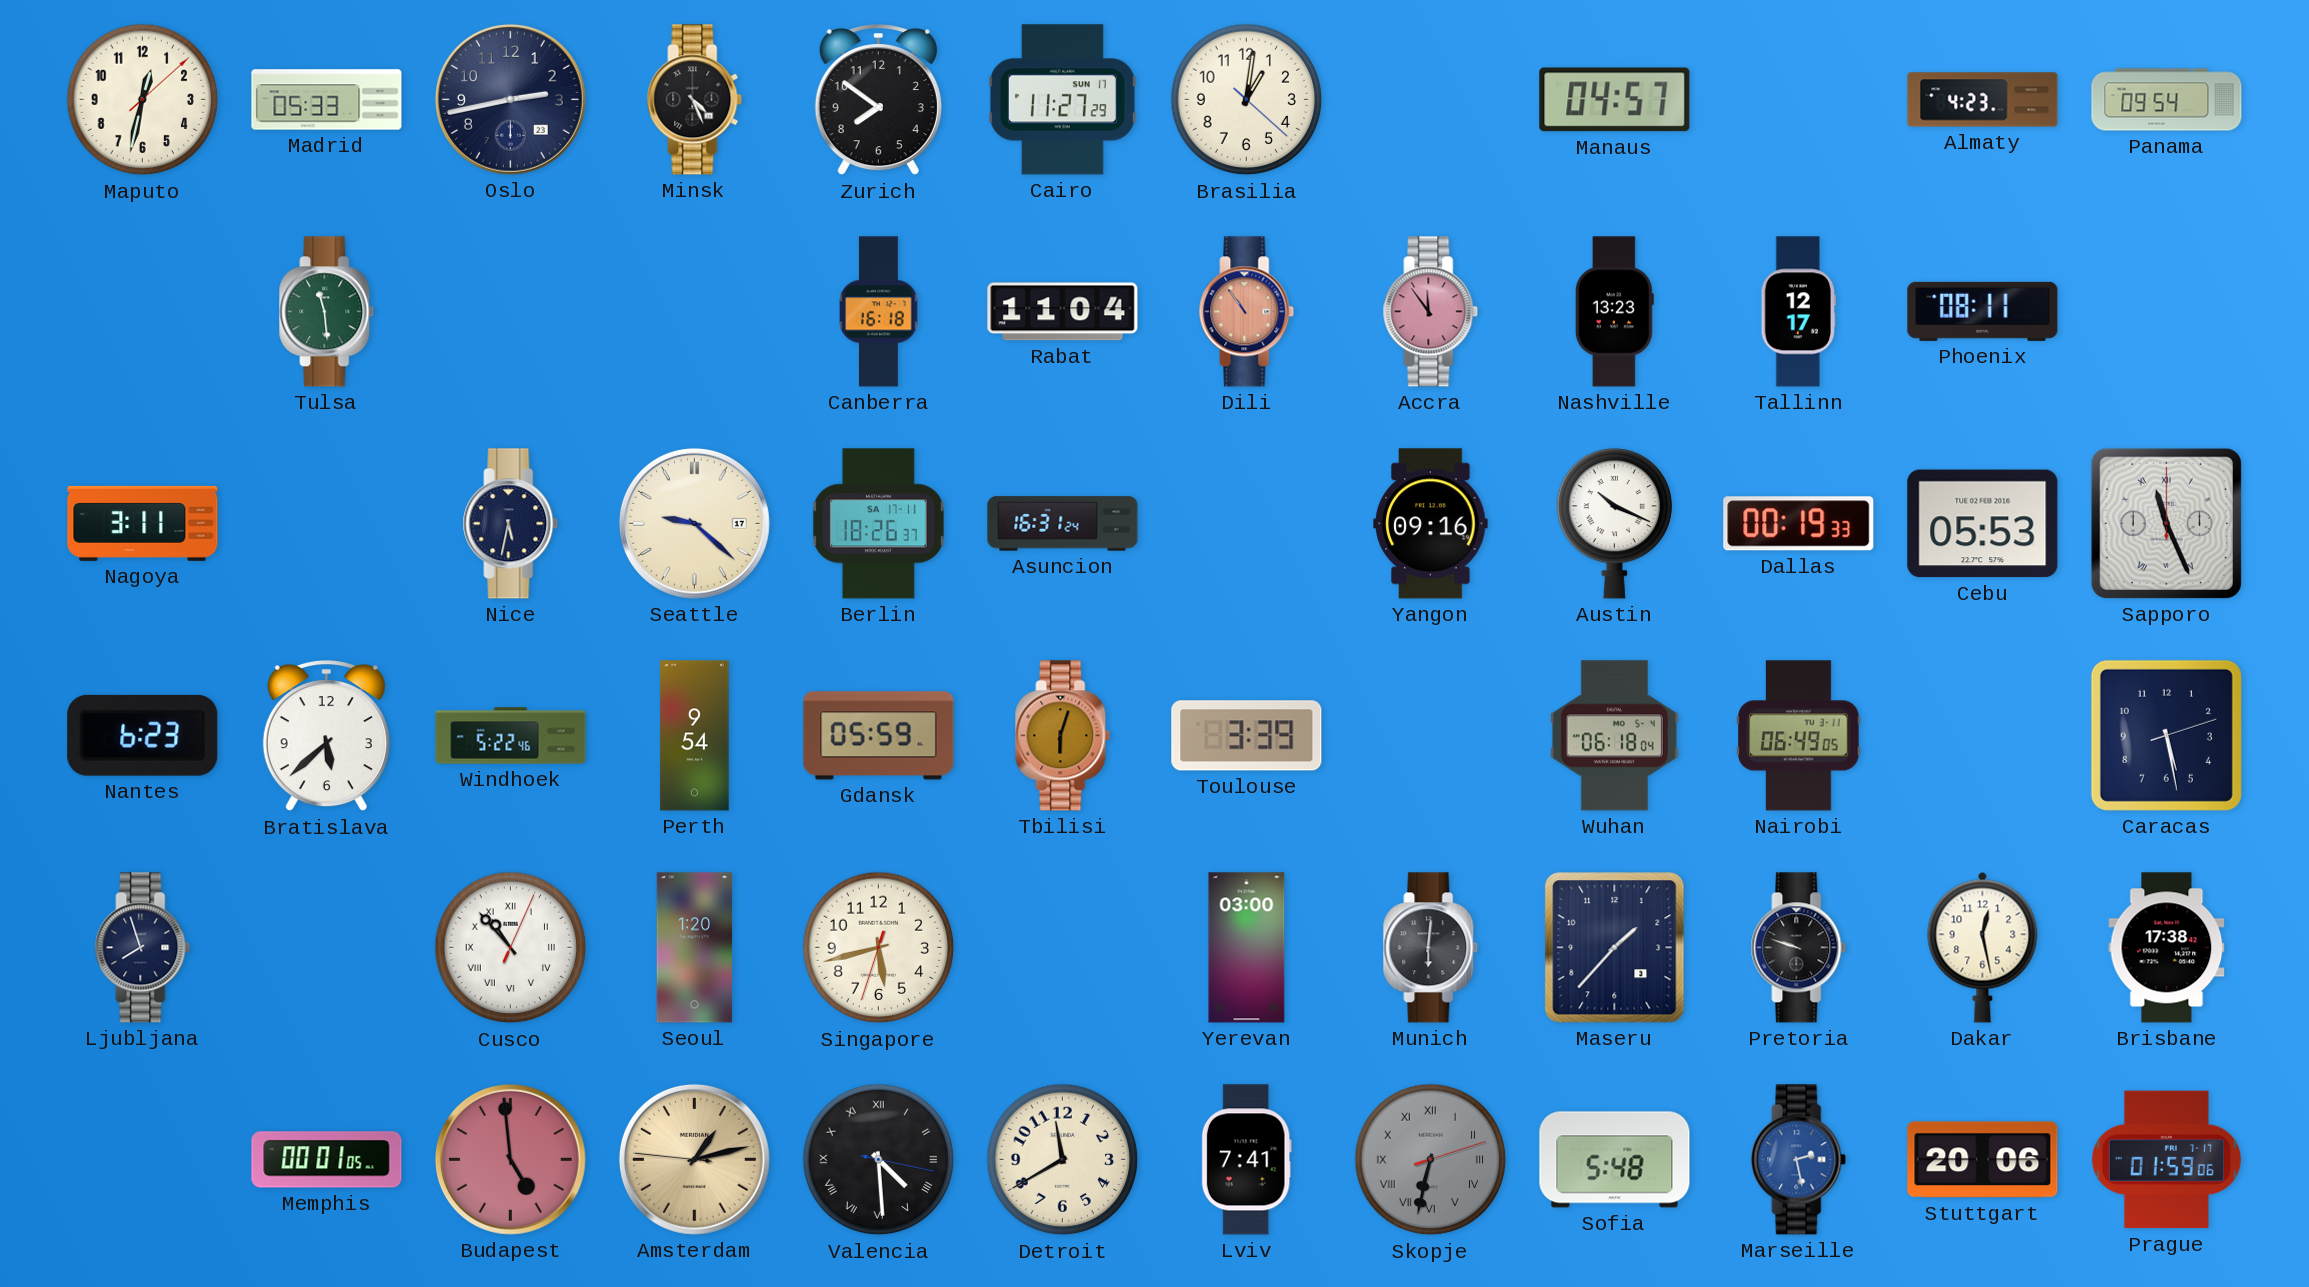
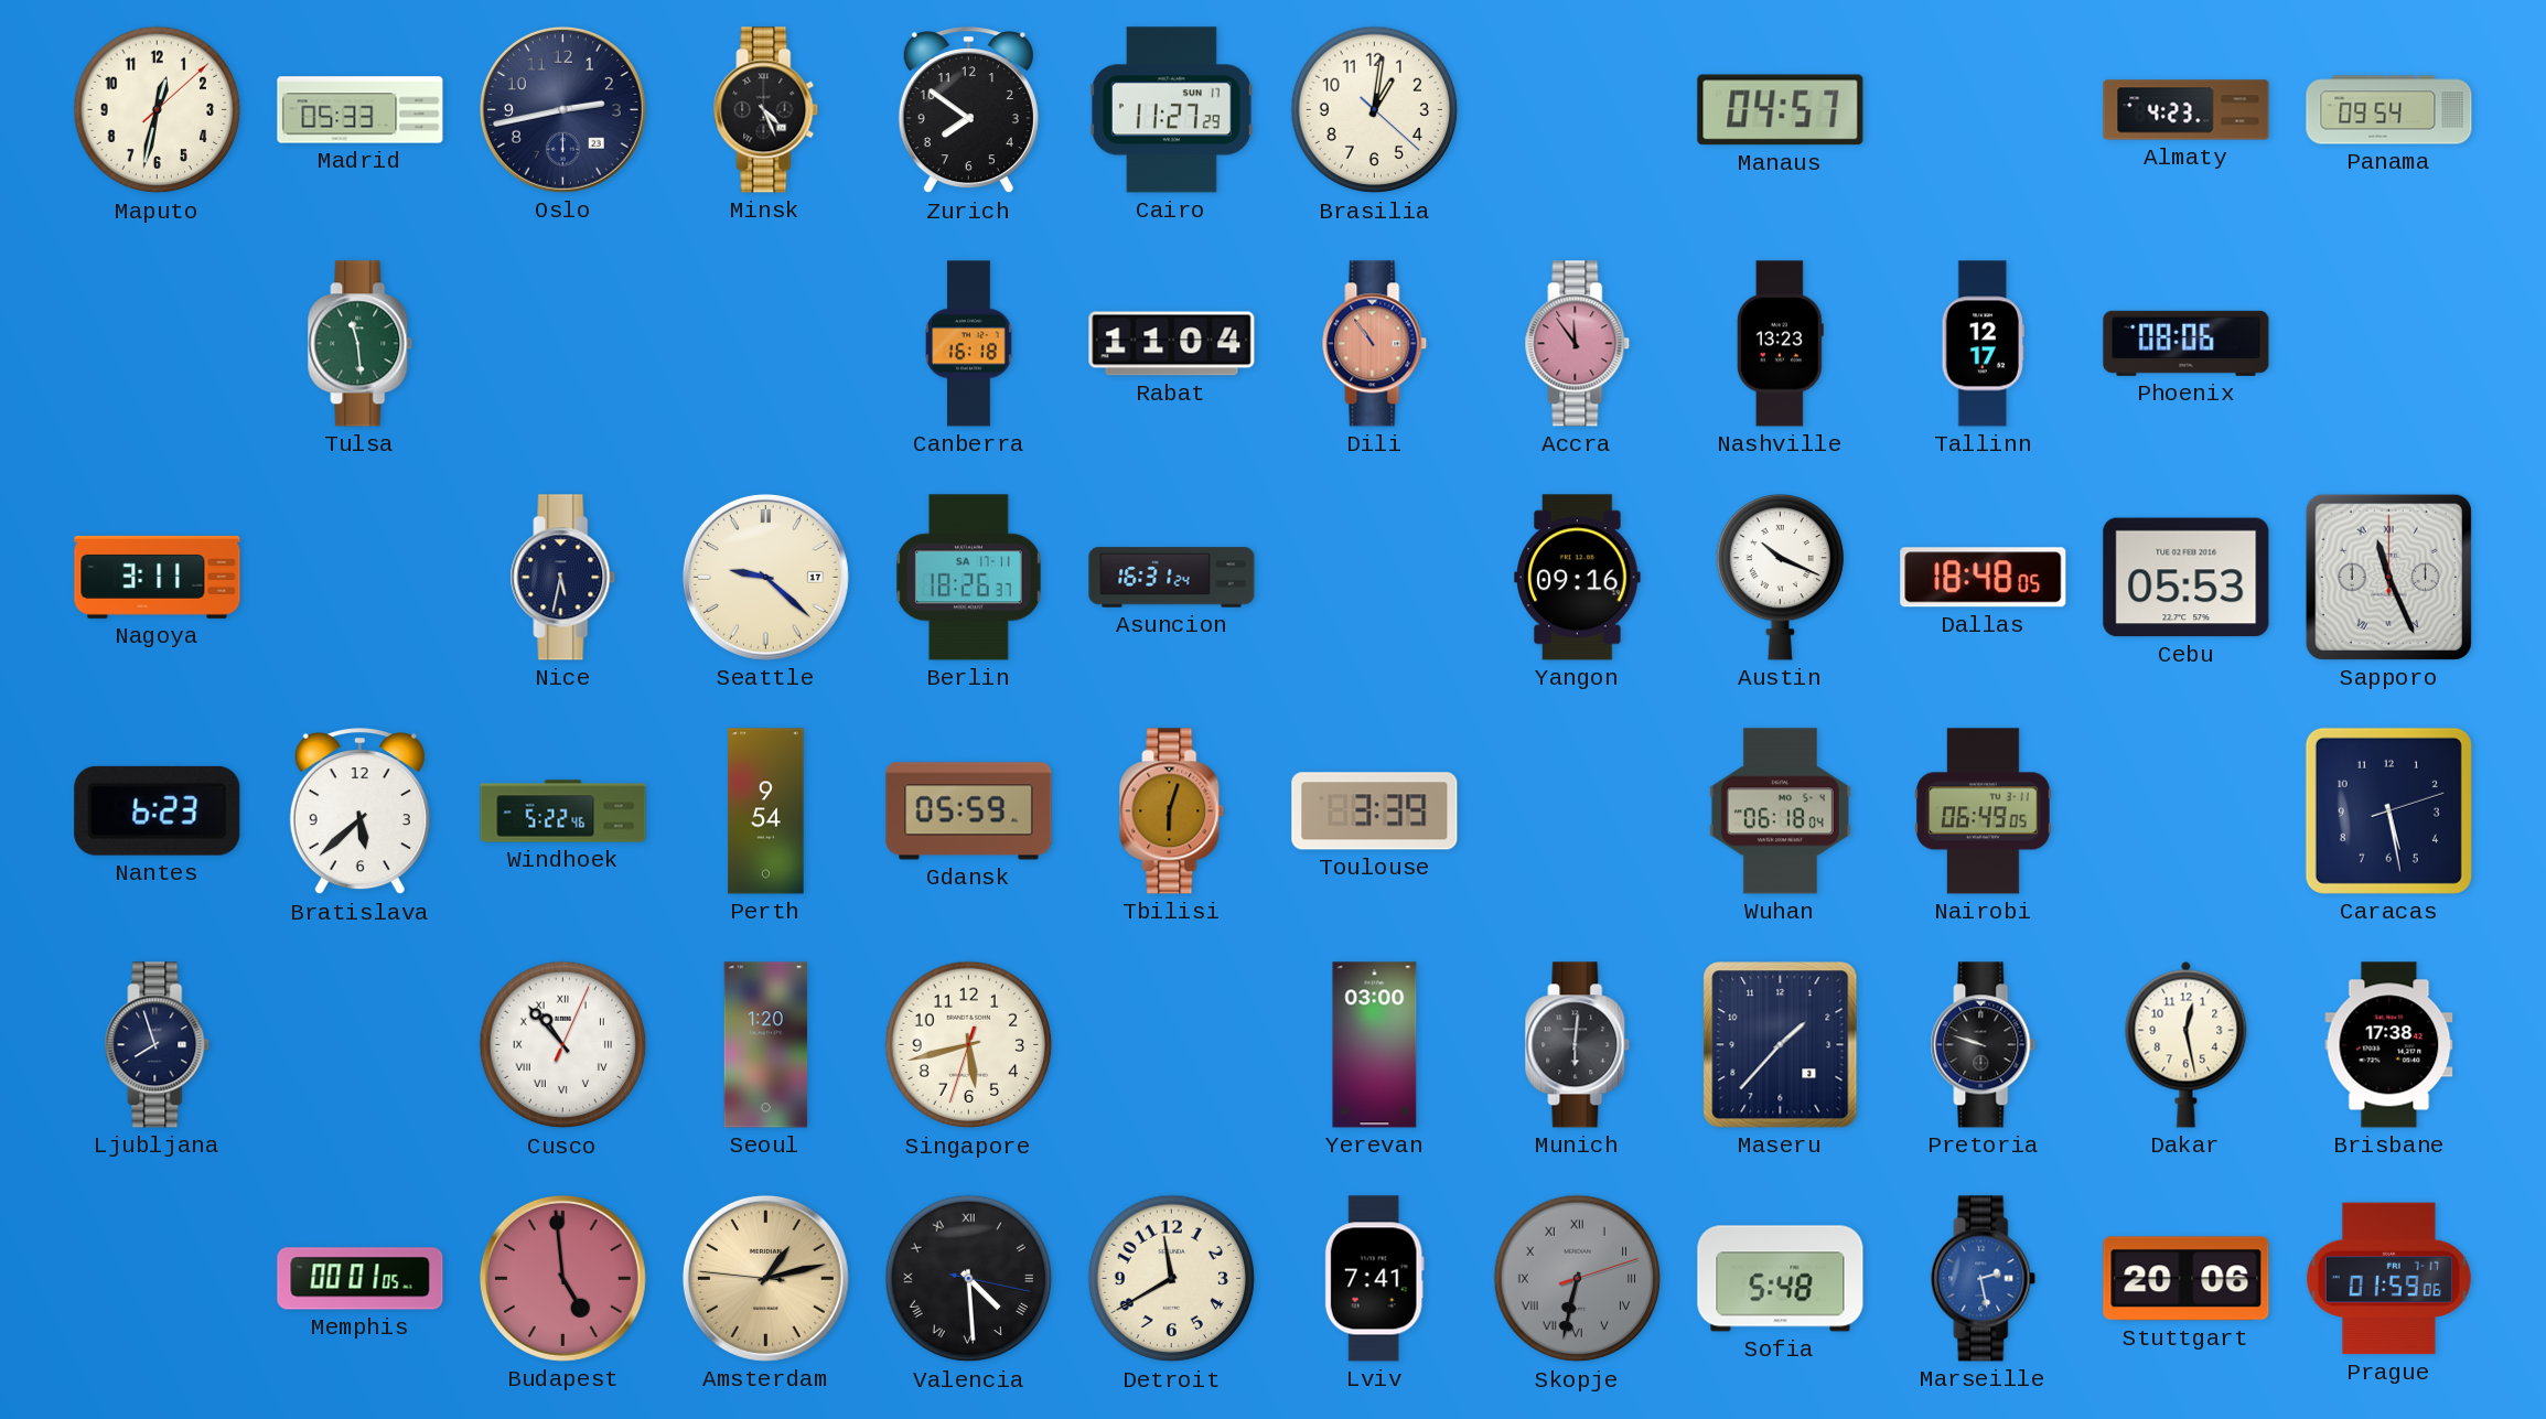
Phoenix: 08:11 -> 08:06
Dallas: 00:19 -> 18:48
